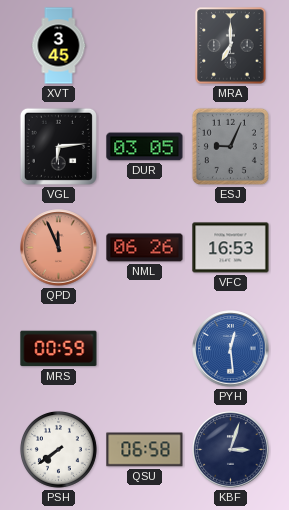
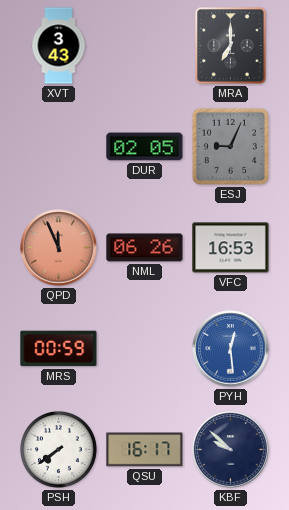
XVT: 3:45 -> 3:43
VGL: 6:14 -> none
DUR: 03:05 -> 02:05
QSU: 06:58 -> 16:17
KBF: 3:03 -> 9:52
